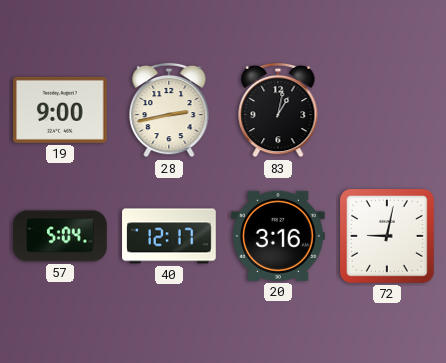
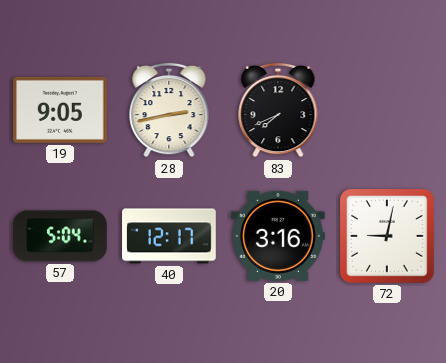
19: 9:00 -> 9:05
83: 1:02 -> 7:41
